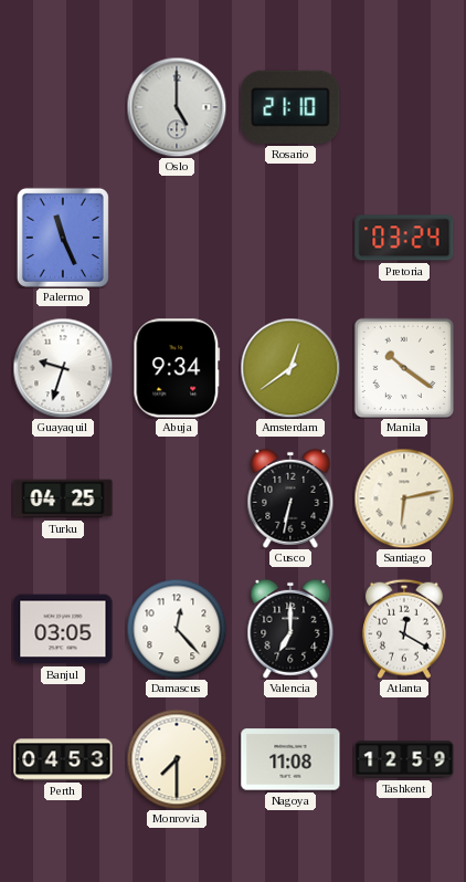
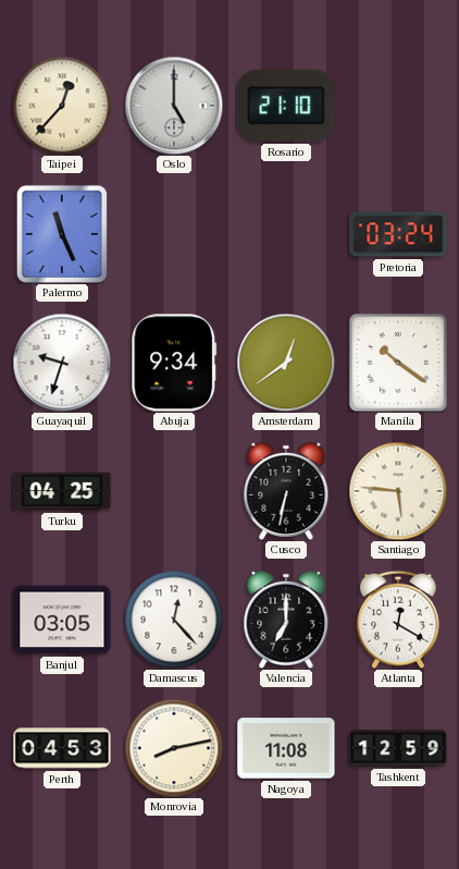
Taipei: none -> 12:37
Santiago: 6:13 -> 5:46
Monrovia: 7:30 -> 8:13
